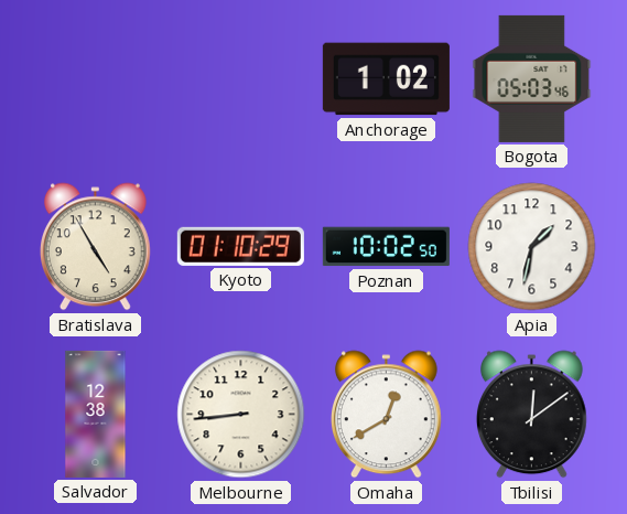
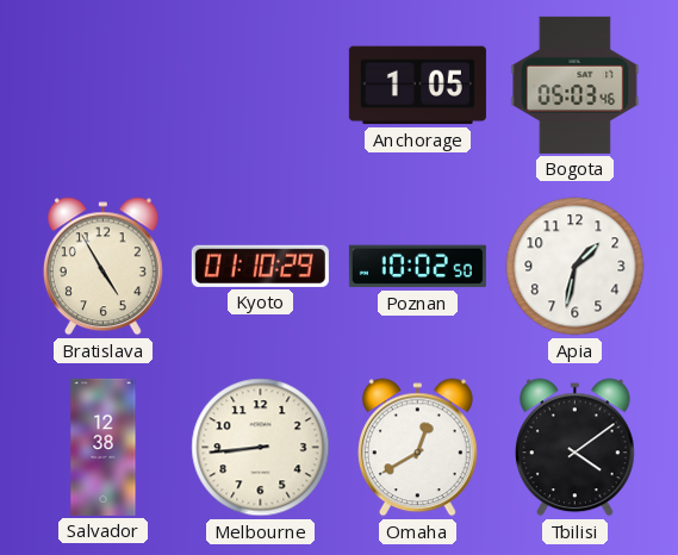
Anchorage: 1:02 -> 1:05
Tbilisi: 12:09 -> 4:09
